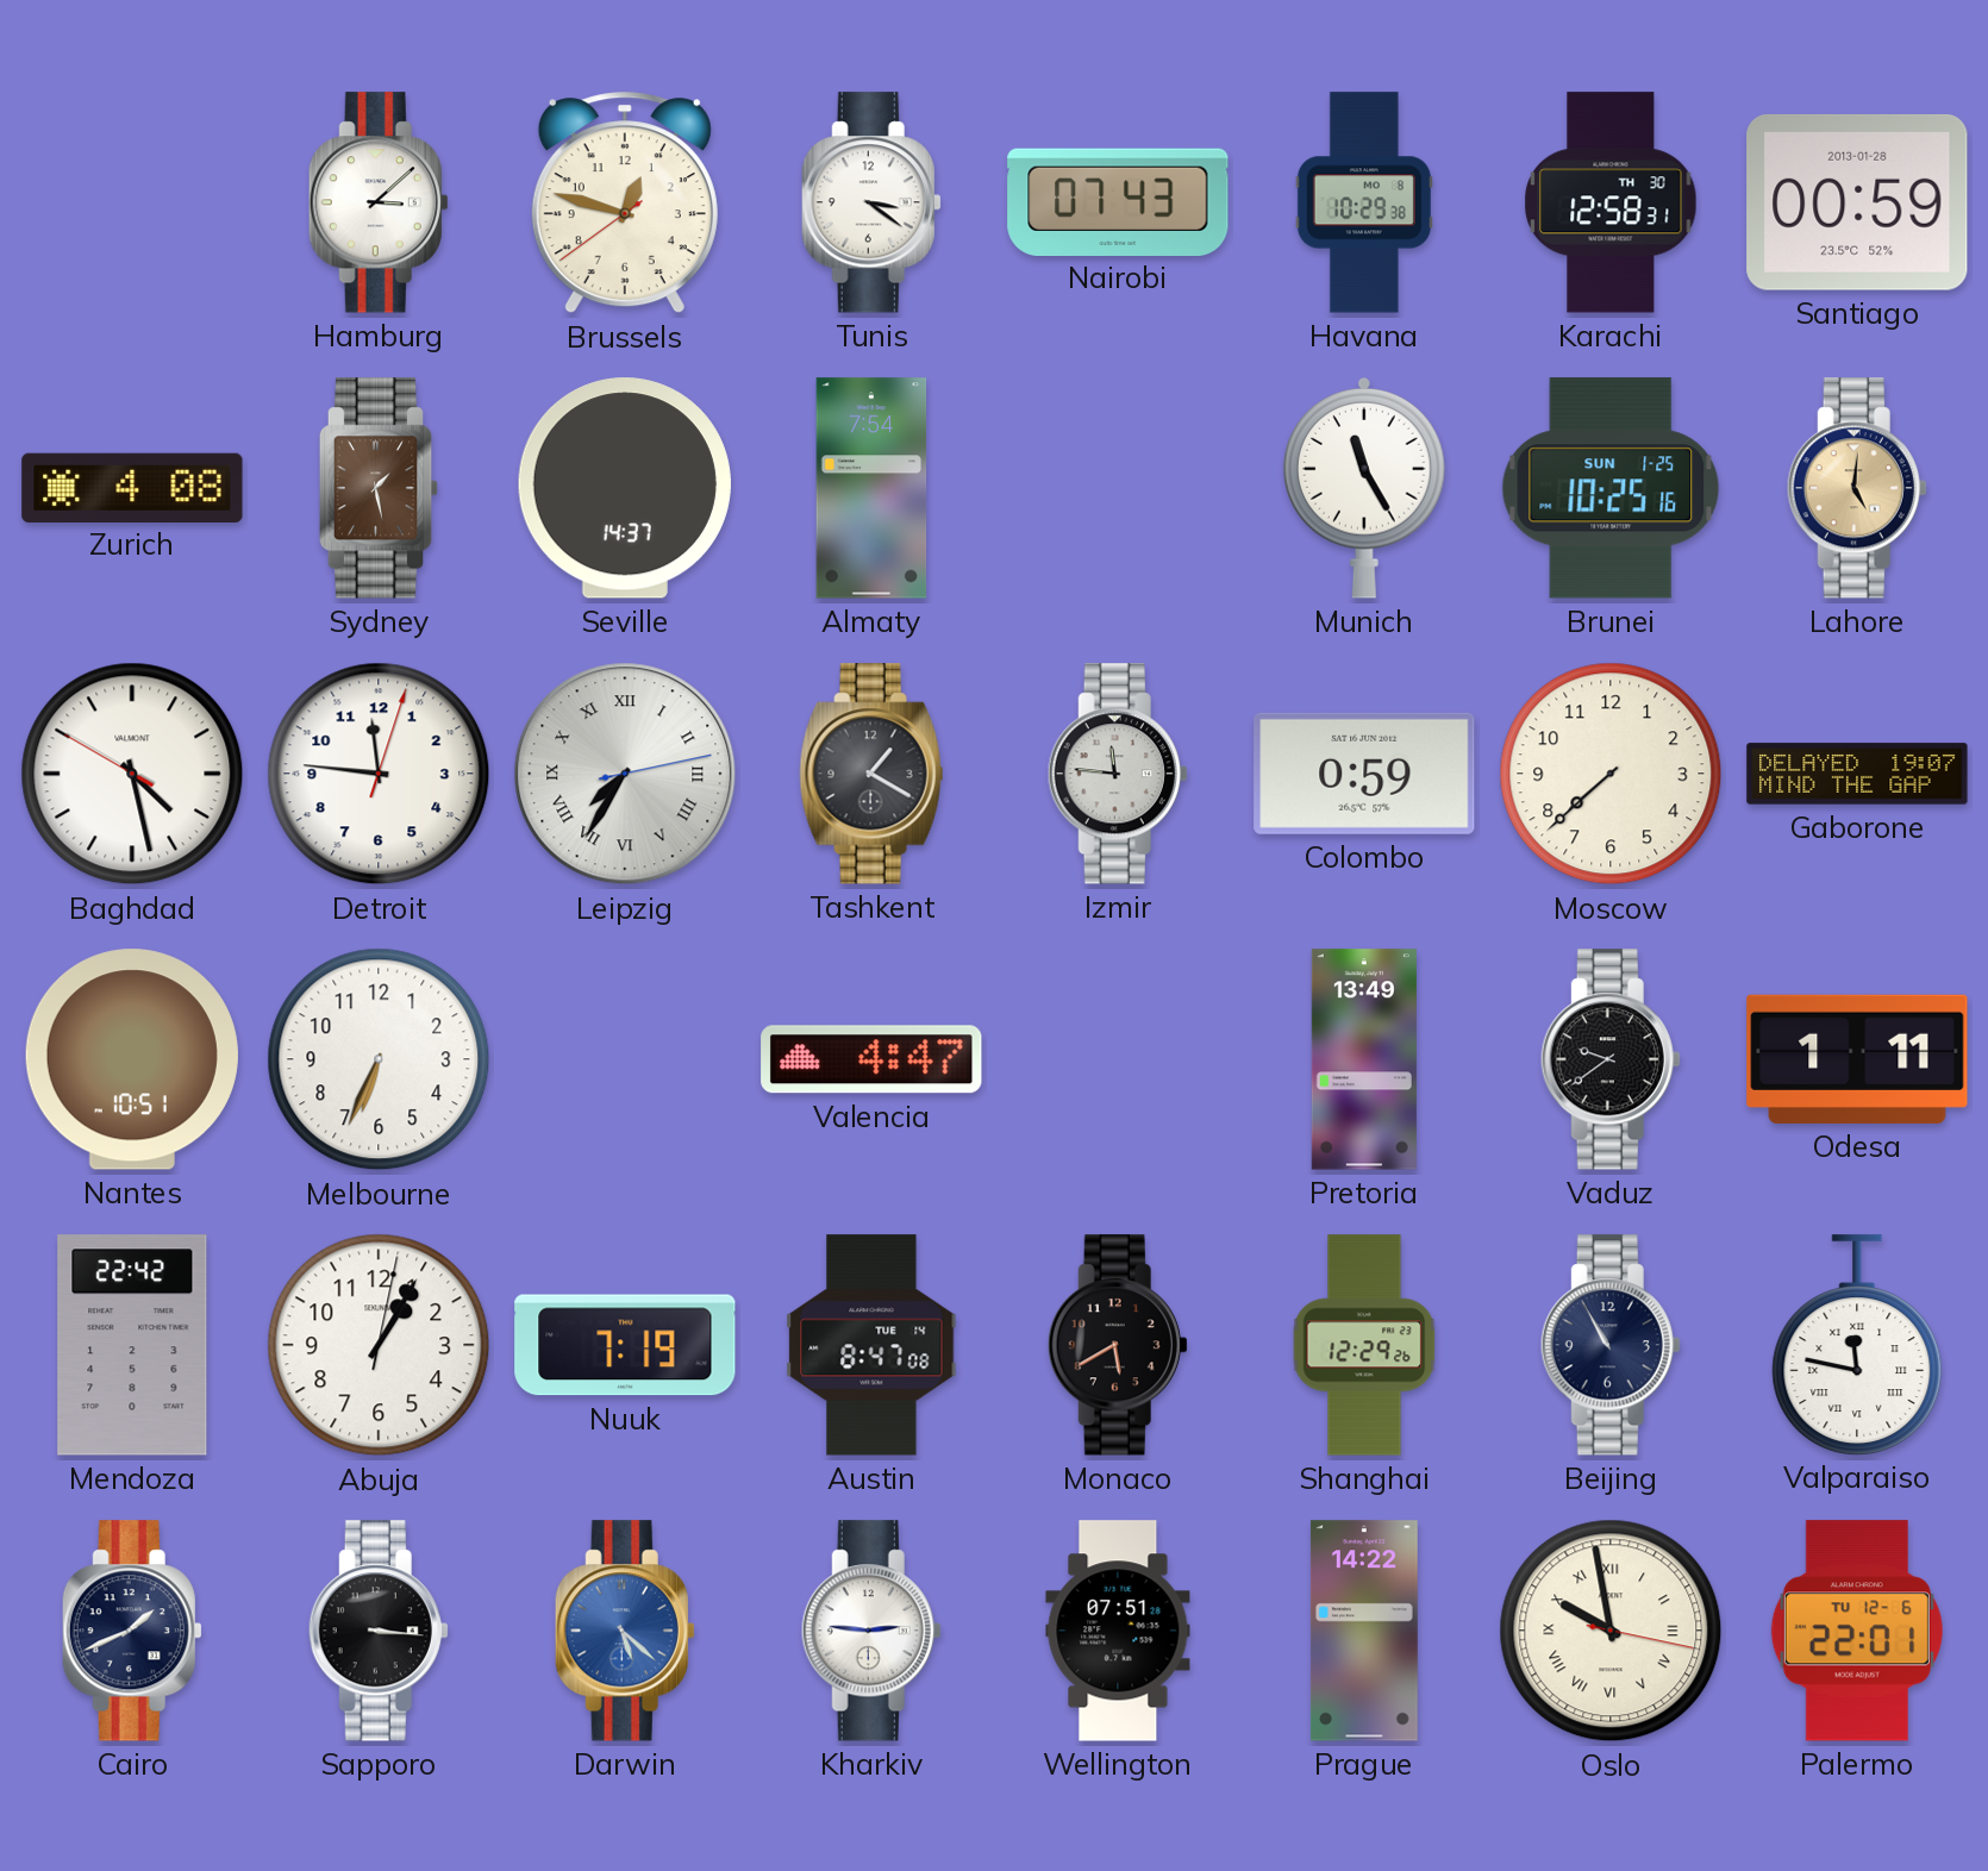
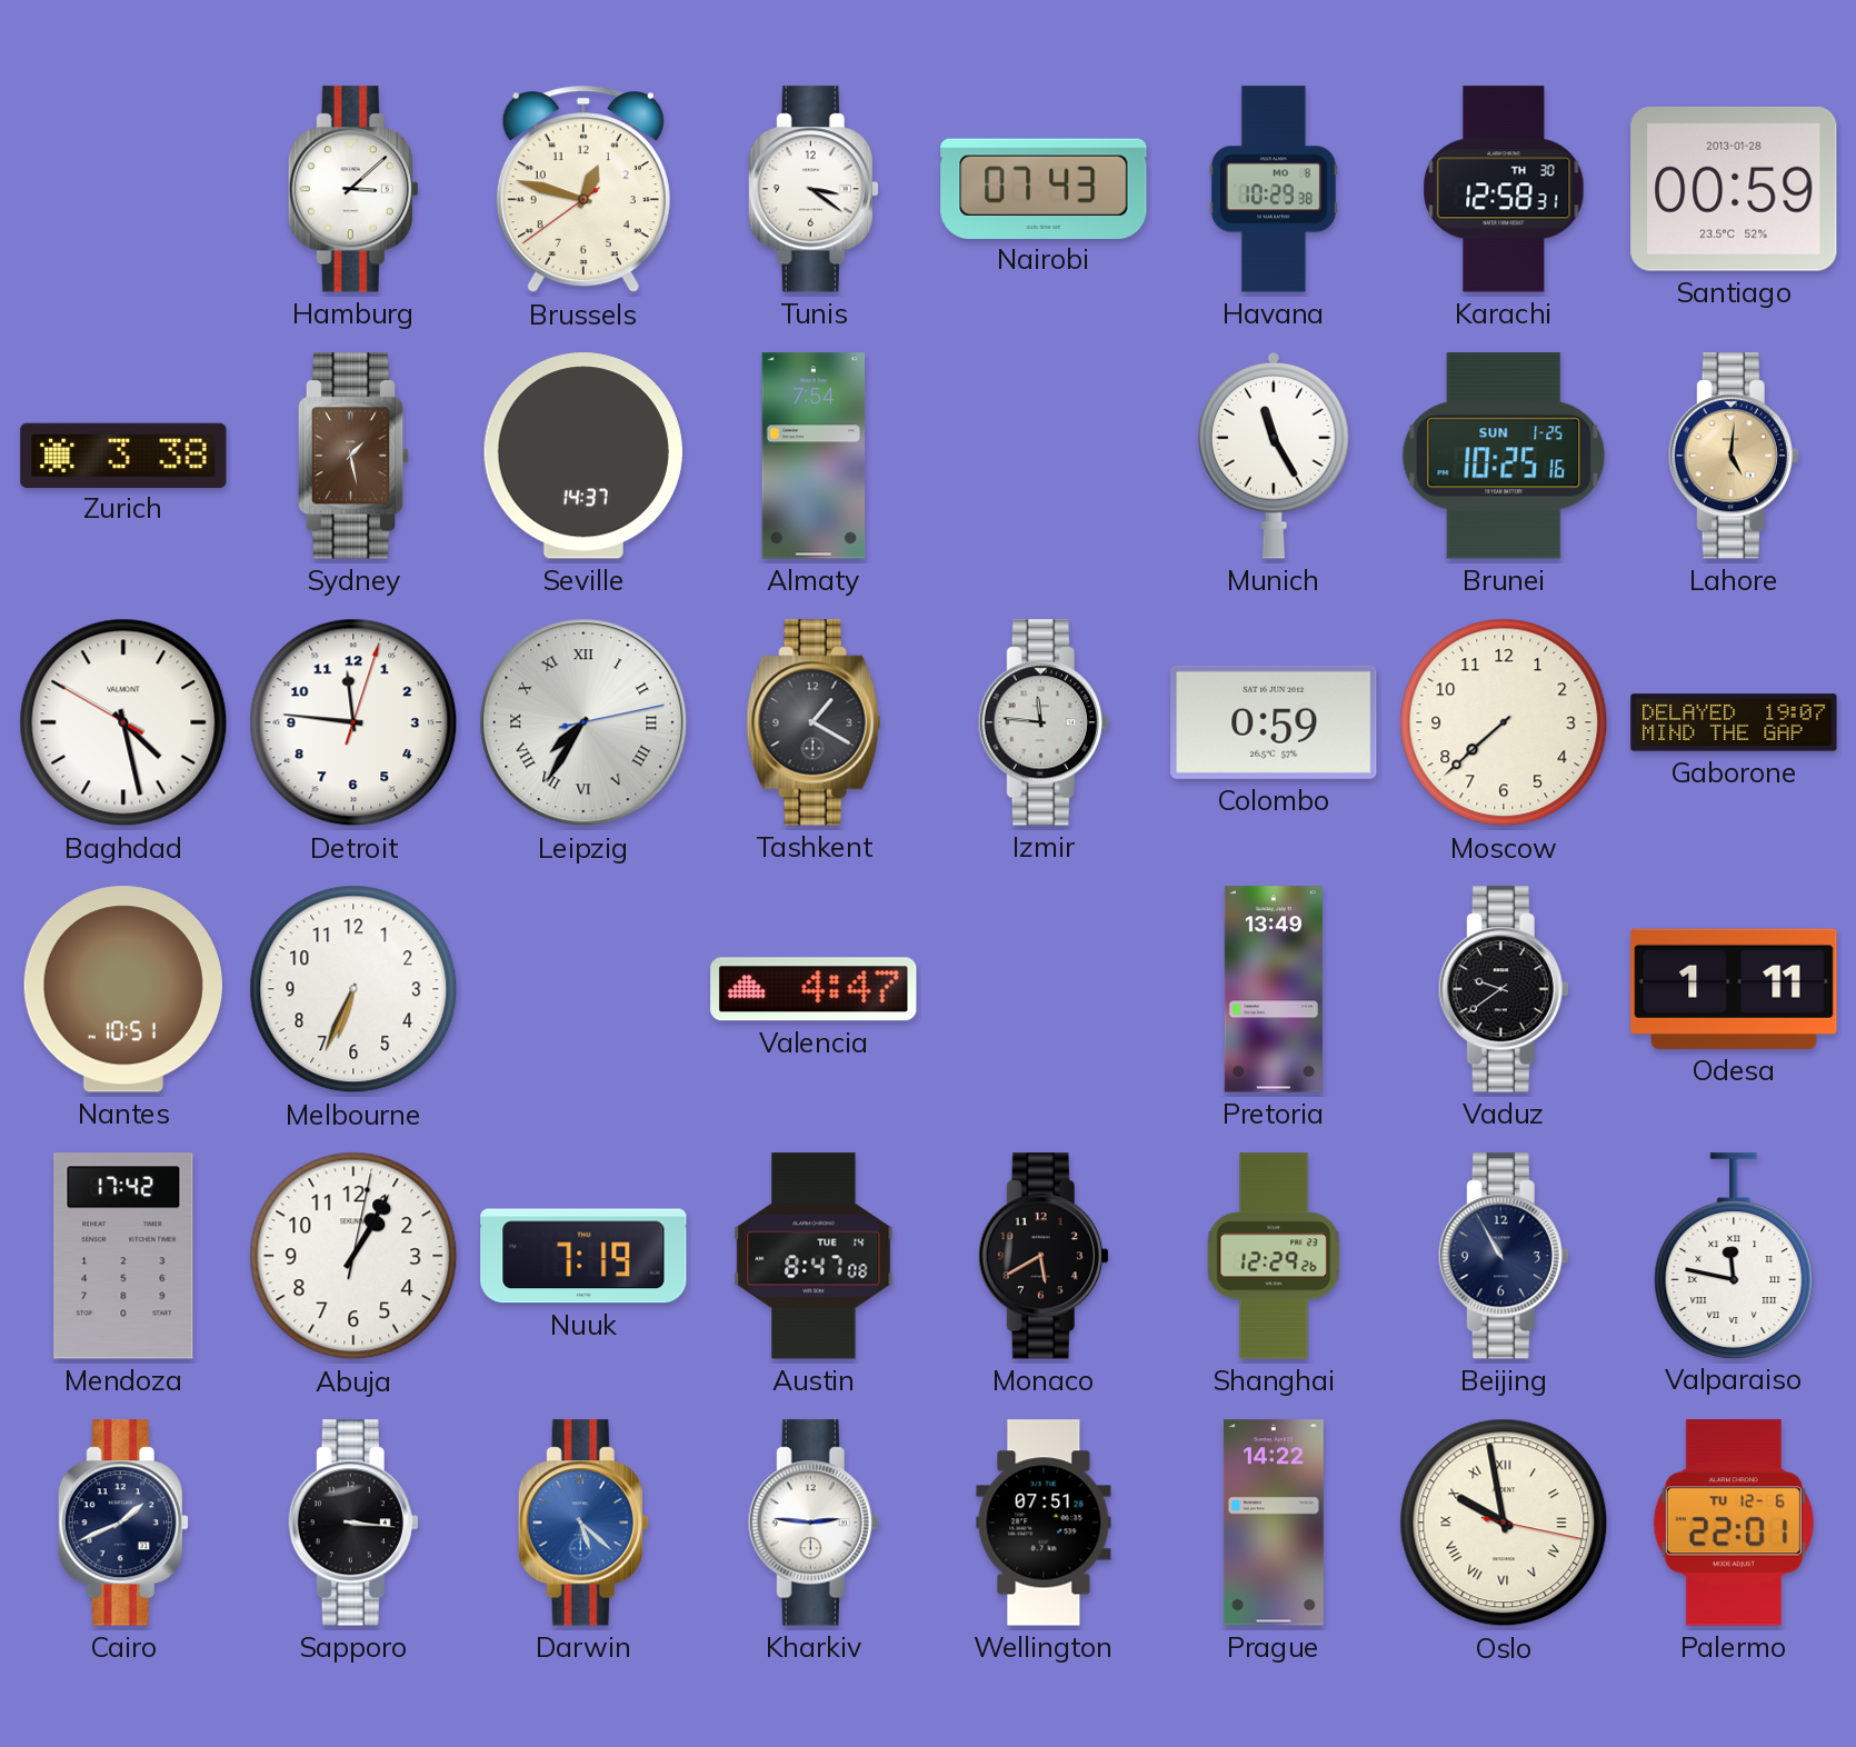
Zurich: 4:08 -> 3:38
Mendoza: 22:42 -> 17:42
